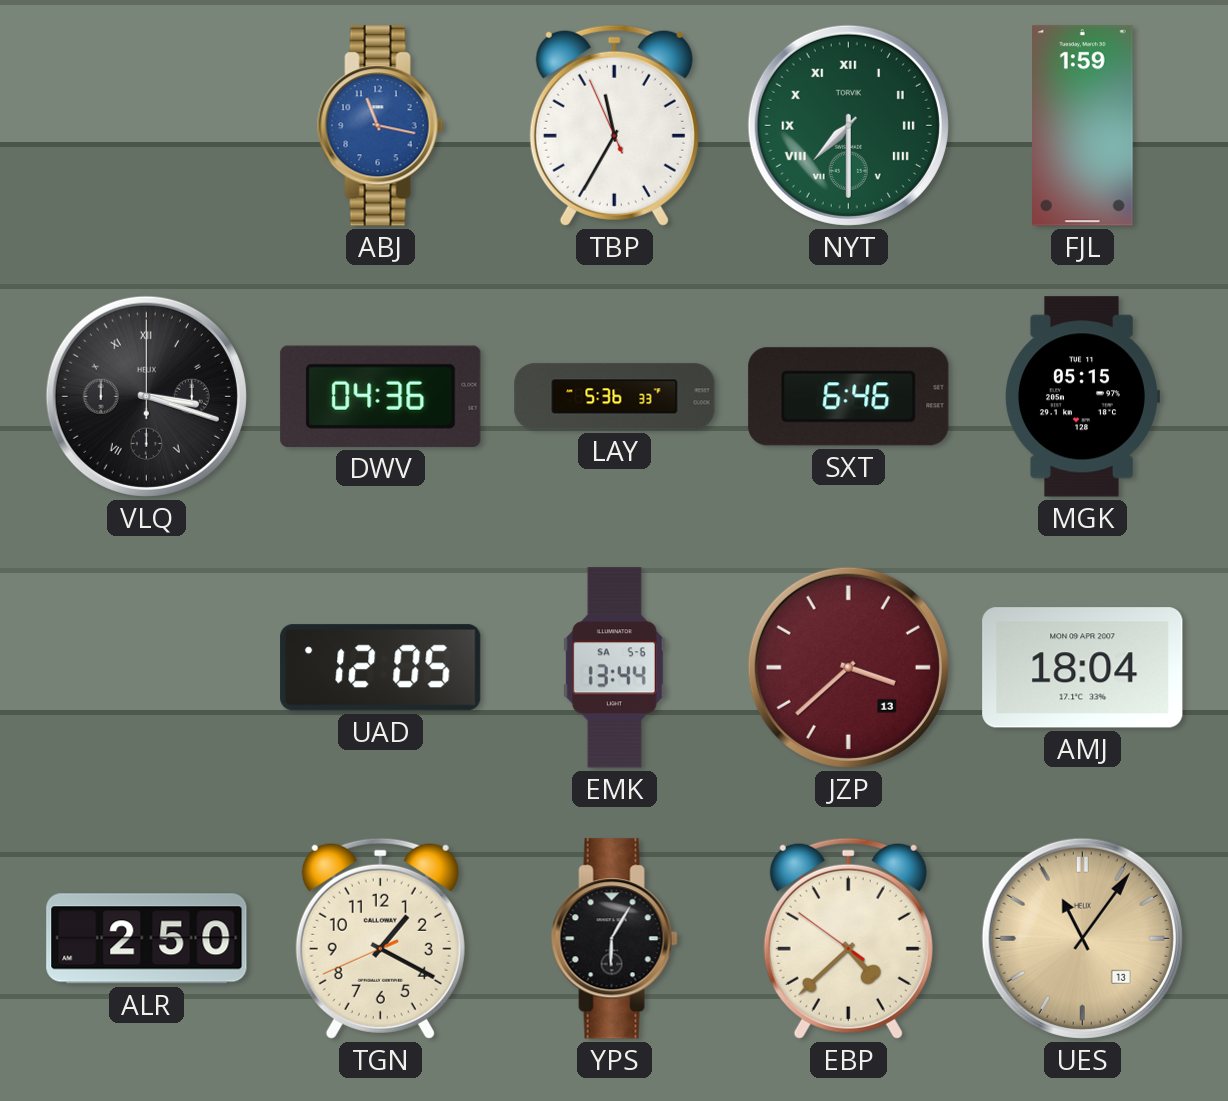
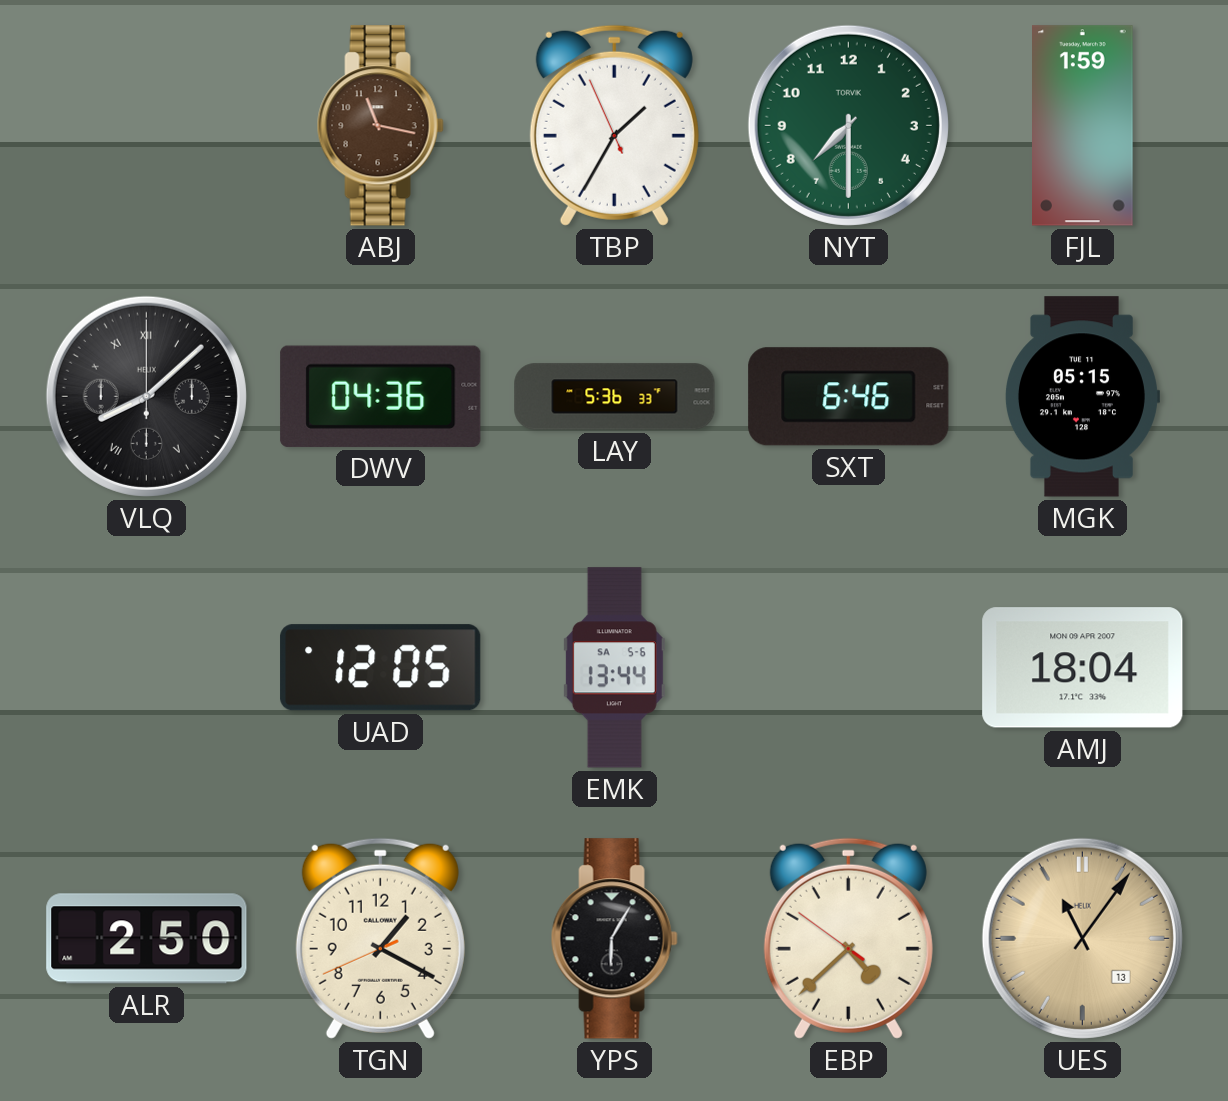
ABJ dial: blue -> brown
TBP: 11:34 -> 1:34
NYT numerals: Roman -> Arabic
VLQ: 3:18 -> 8:08
JZP: 3:38 -> none
